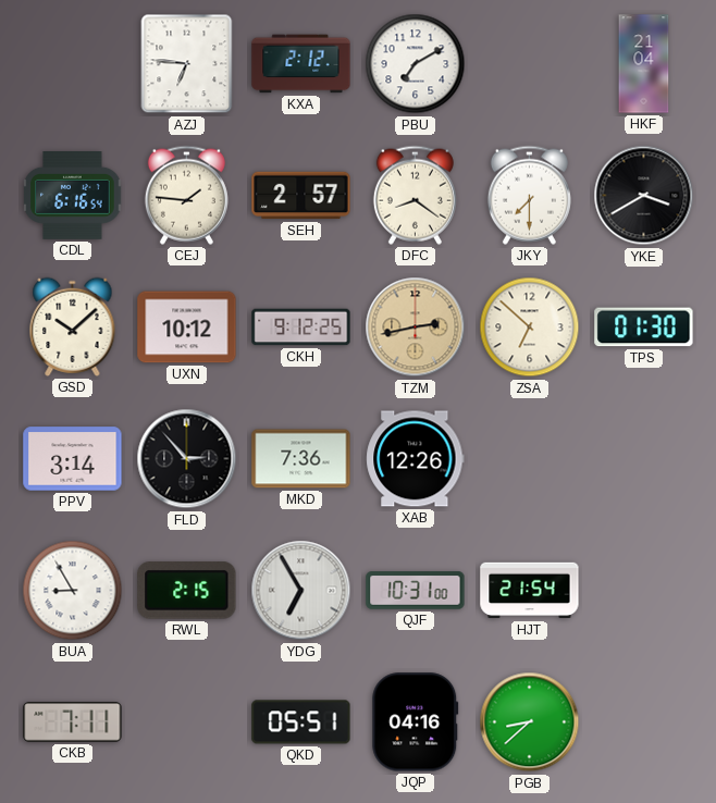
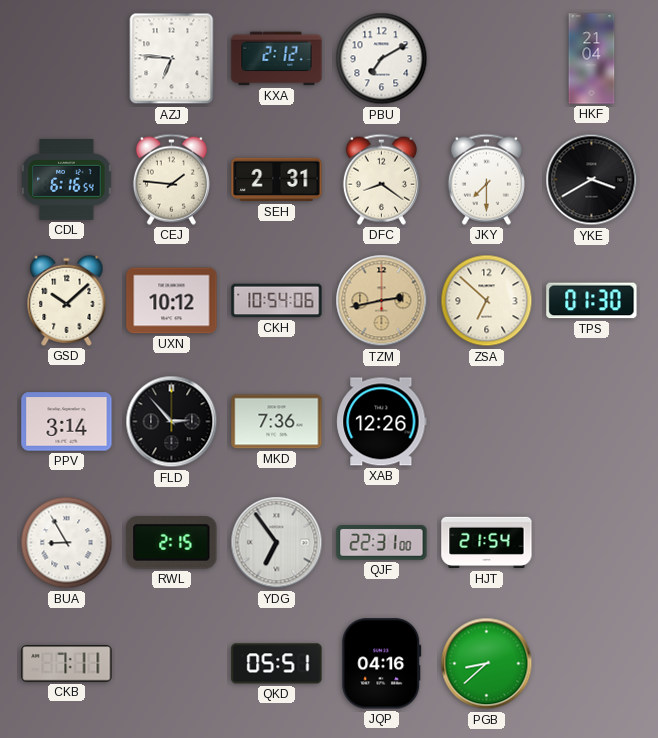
SEH: 2:57 -> 2:31
CKH: 9:12 -> 10:54
YDG: 6:55 -> 6:54
QJF: 10:31 -> 22:31
